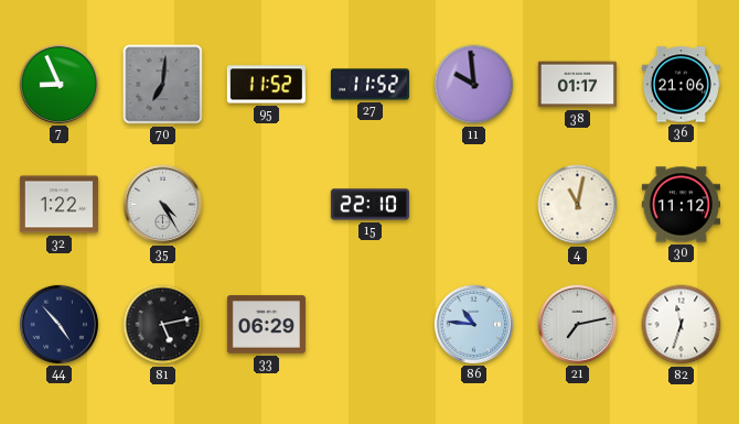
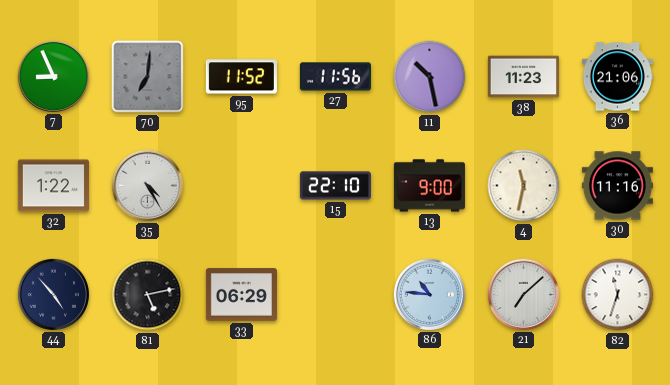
27: 11:52 -> 11:56
11: 9:59 -> 10:28
38: 01:17 -> 11:23
13: none -> 9:00
4: 11:02 -> 11:32
30: 11:12 -> 11:16
21: 7:13 -> 7:08
